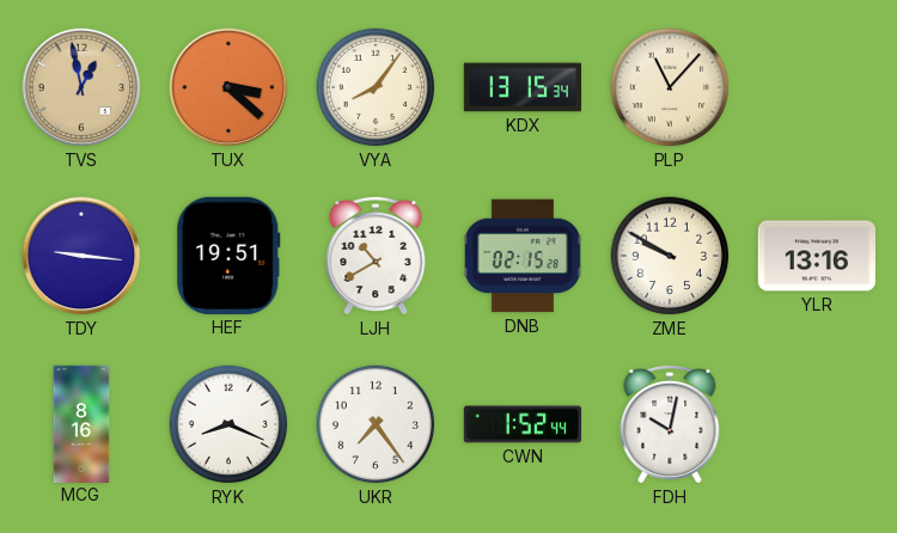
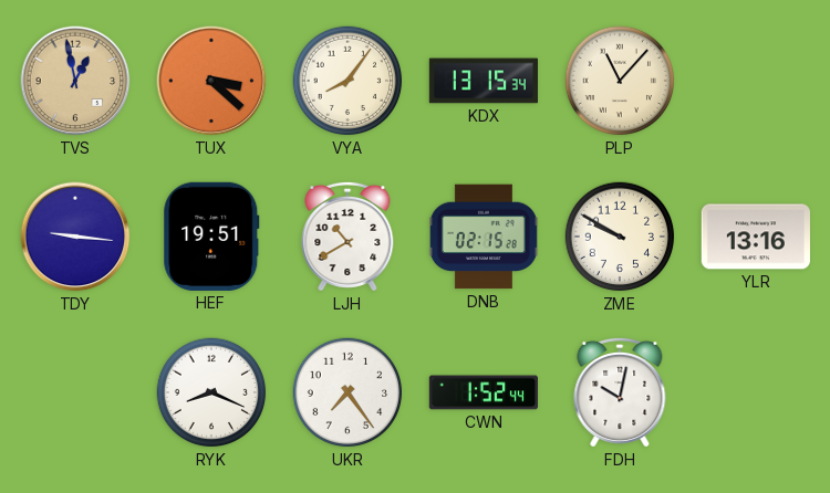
MCG: 8:16 -> none
